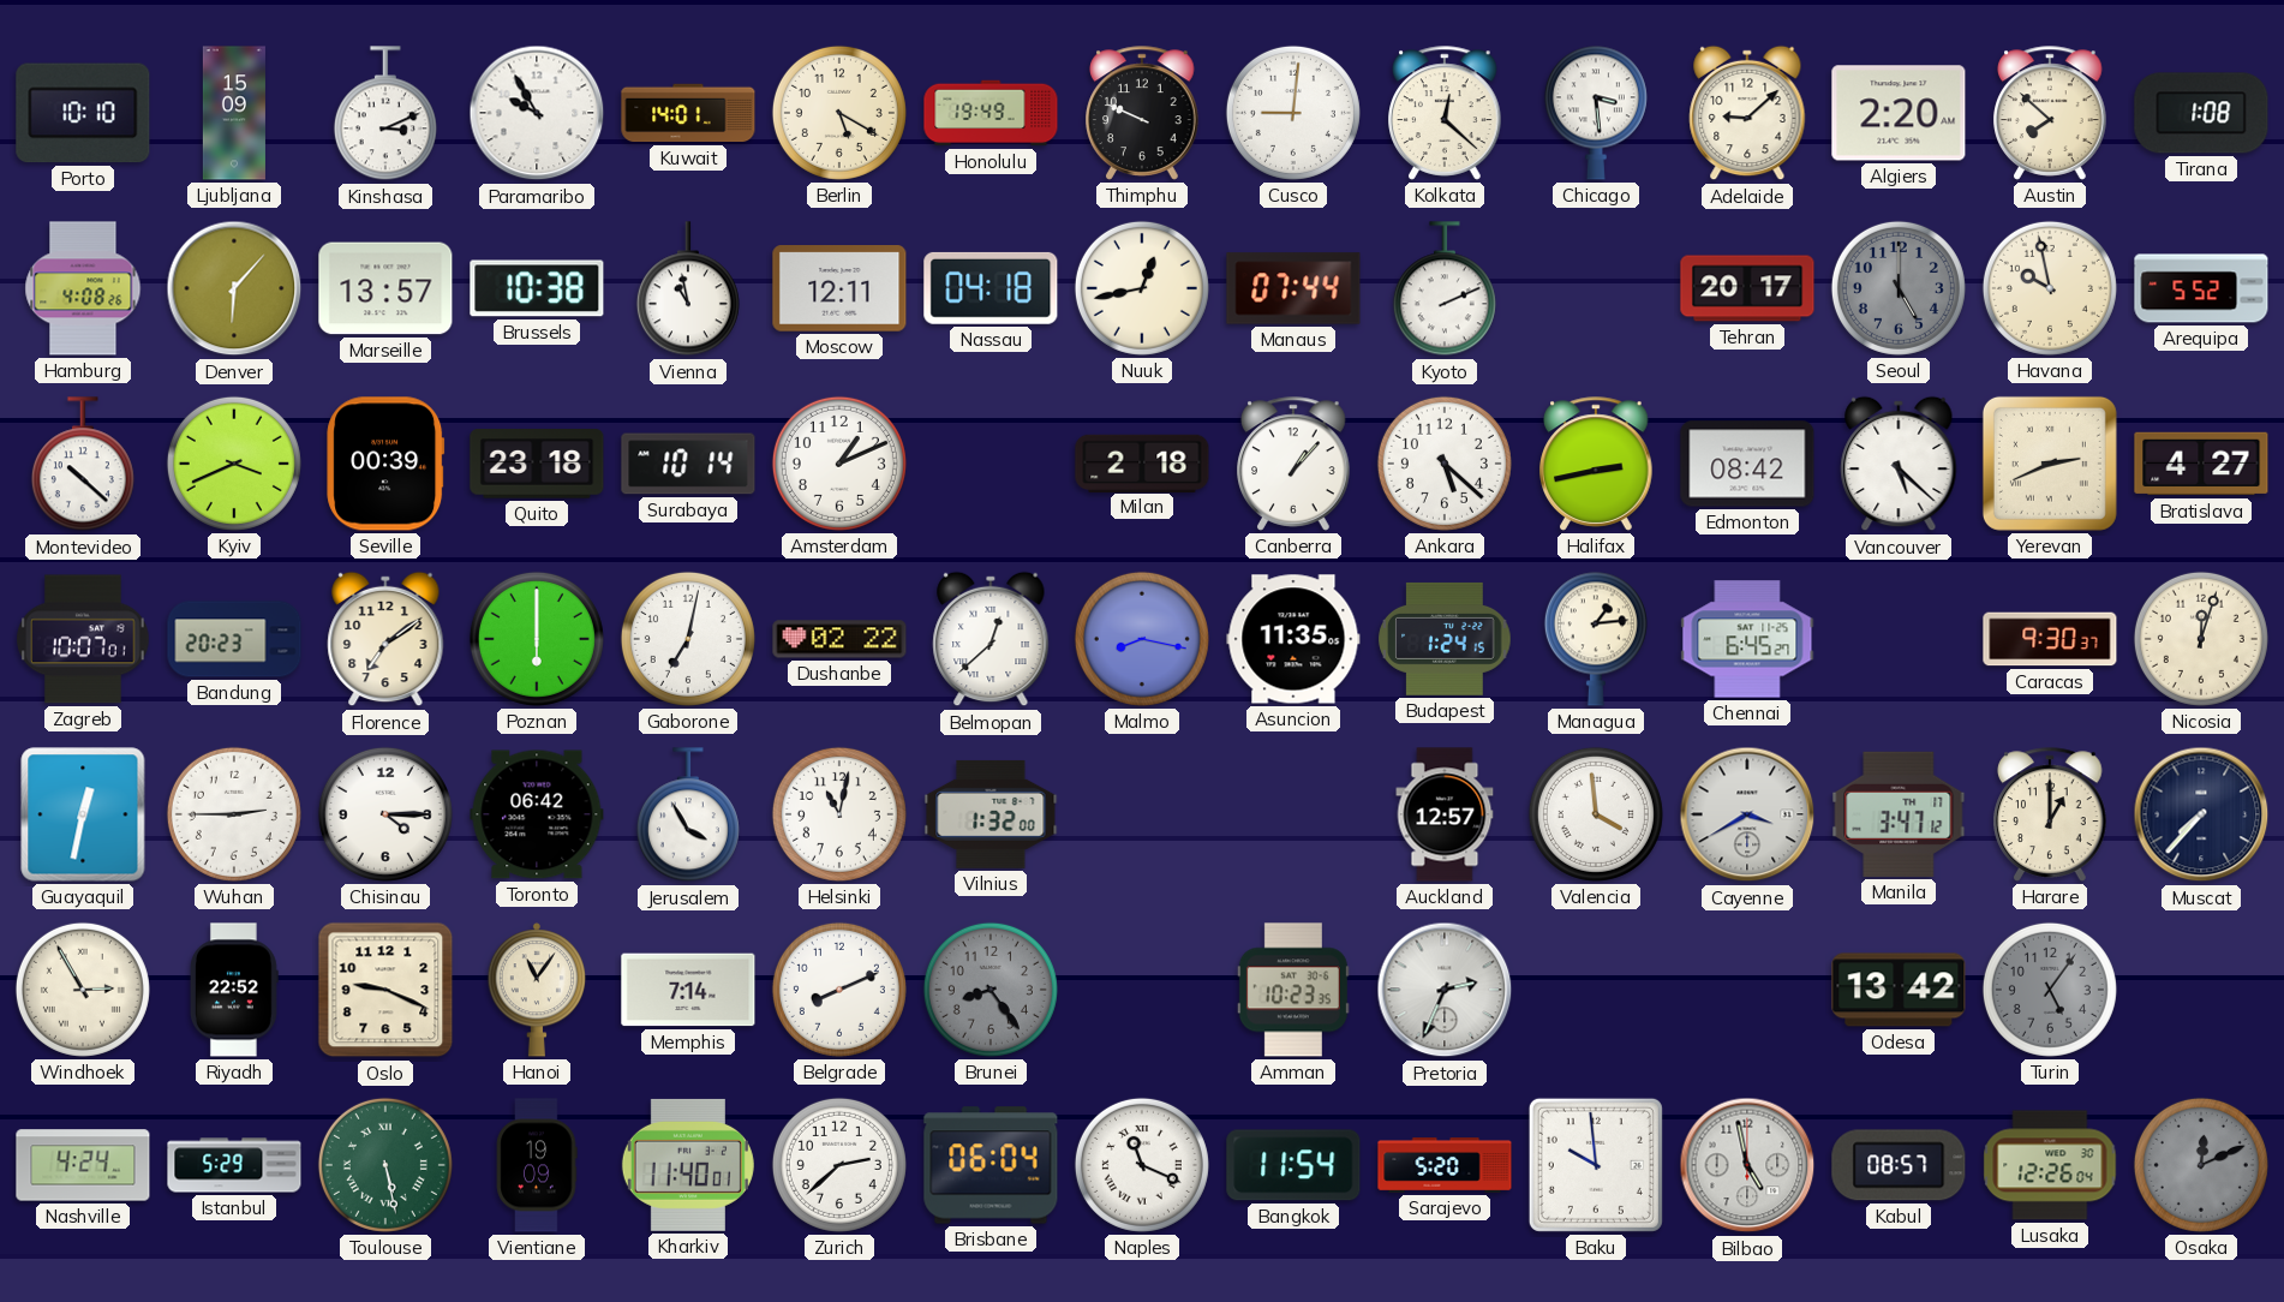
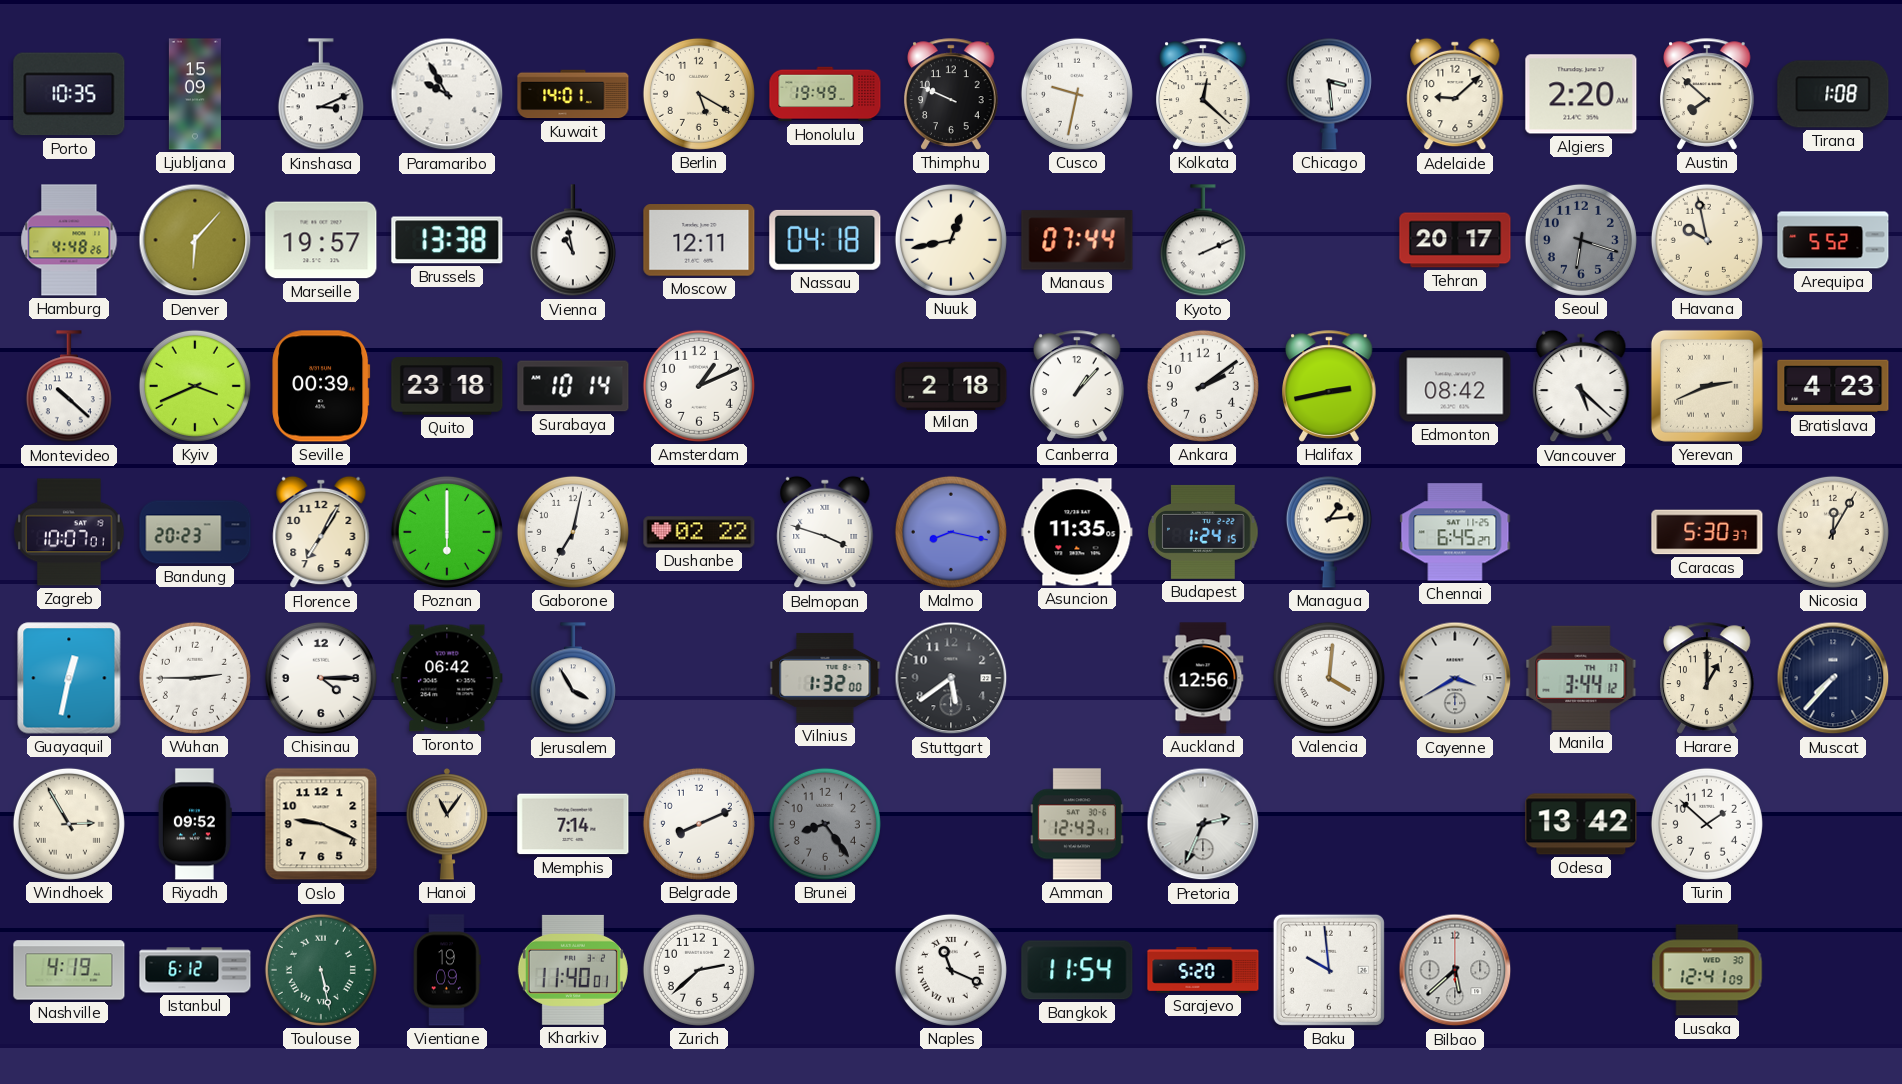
Porto: 10:10 -> 10:35
Cusco: 9:01 -> 9:32
Hamburg: 4:08 -> 4:48
Marseille: 13:57 -> 19:57
Brussels: 10:38 -> 13:38
Seoul: 5:00 -> 6:18
Ankara: 5:22 -> 2:09
Bratislava: 4:27 -> 4:23
Florence: 7:09 -> 7:05
Belmopan: 12:38 -> 3:48
Caracas: 9:30 -> 5:30
Nicosia: 12:03 -> 12:05
Helsinki: 11:02 -> none
Stuttgart: none -> 5:39
Auckland: 12:57 -> 12:56
Valencia: 3:59 -> 4:01
Manila: 3:47 -> 3:44
Riyadh: 22:52 -> 09:52
Amman: 10:23 -> 12:43
Turin: 5:06 -> 1:52
Turin dial: grey -> white
Nashville: 4:24 -> 4:19
Istanbul: 5:29 -> 6:12
Brisbane: 06:04 -> none
Bilbao: 4:58 -> 5:38
Kabul: 08:57 -> none
Lusaka: 12:26 -> 12:41
Osaka: 12:11 -> none
